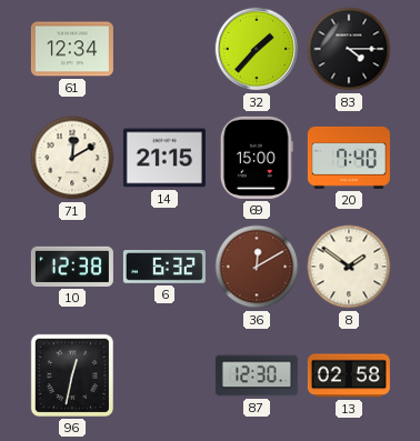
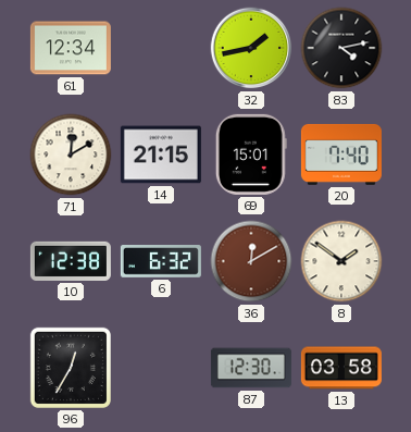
32: 1:37 -> 1:43
83: 4:15 -> 4:13
69: 15:00 -> 15:01
96: 12:32 -> 12:35
13: 02:58 -> 03:58
